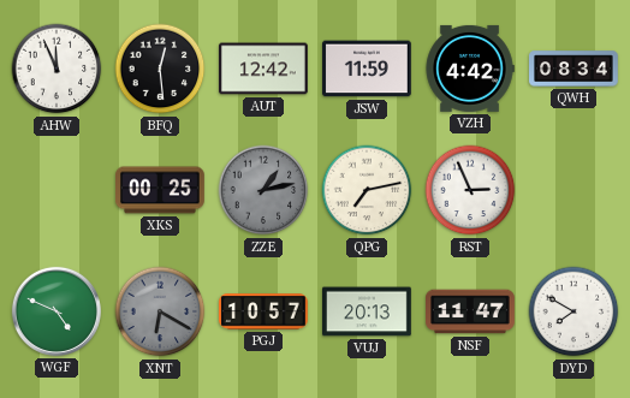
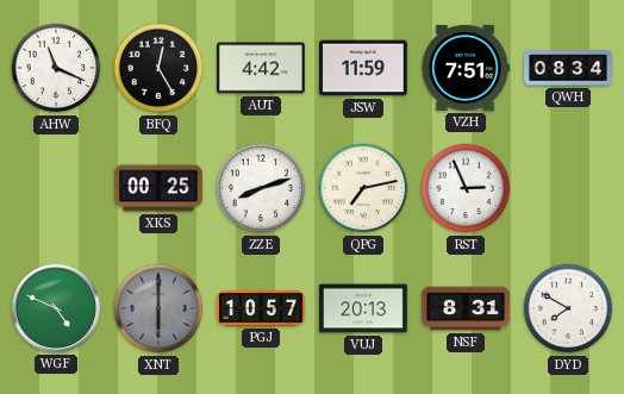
AHW: 11:56 -> 11:19
BFQ: 12:29 -> 12:25
AUT: 12:42 -> 4:42
VZH: 4:42 -> 7:51
ZZE: 1:13 -> 8:12
ZZE dial: grey -> white
XNT: 6:20 -> 6:00
NSF: 11:47 -> 8:31
